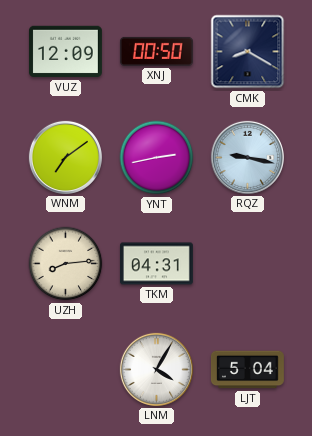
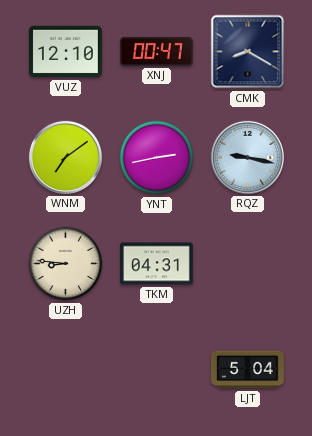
VUZ: 12:09 -> 12:10
XNJ: 00:50 -> 00:47
UZH: 8:14 -> 8:46
LNM: 4:05 -> none
